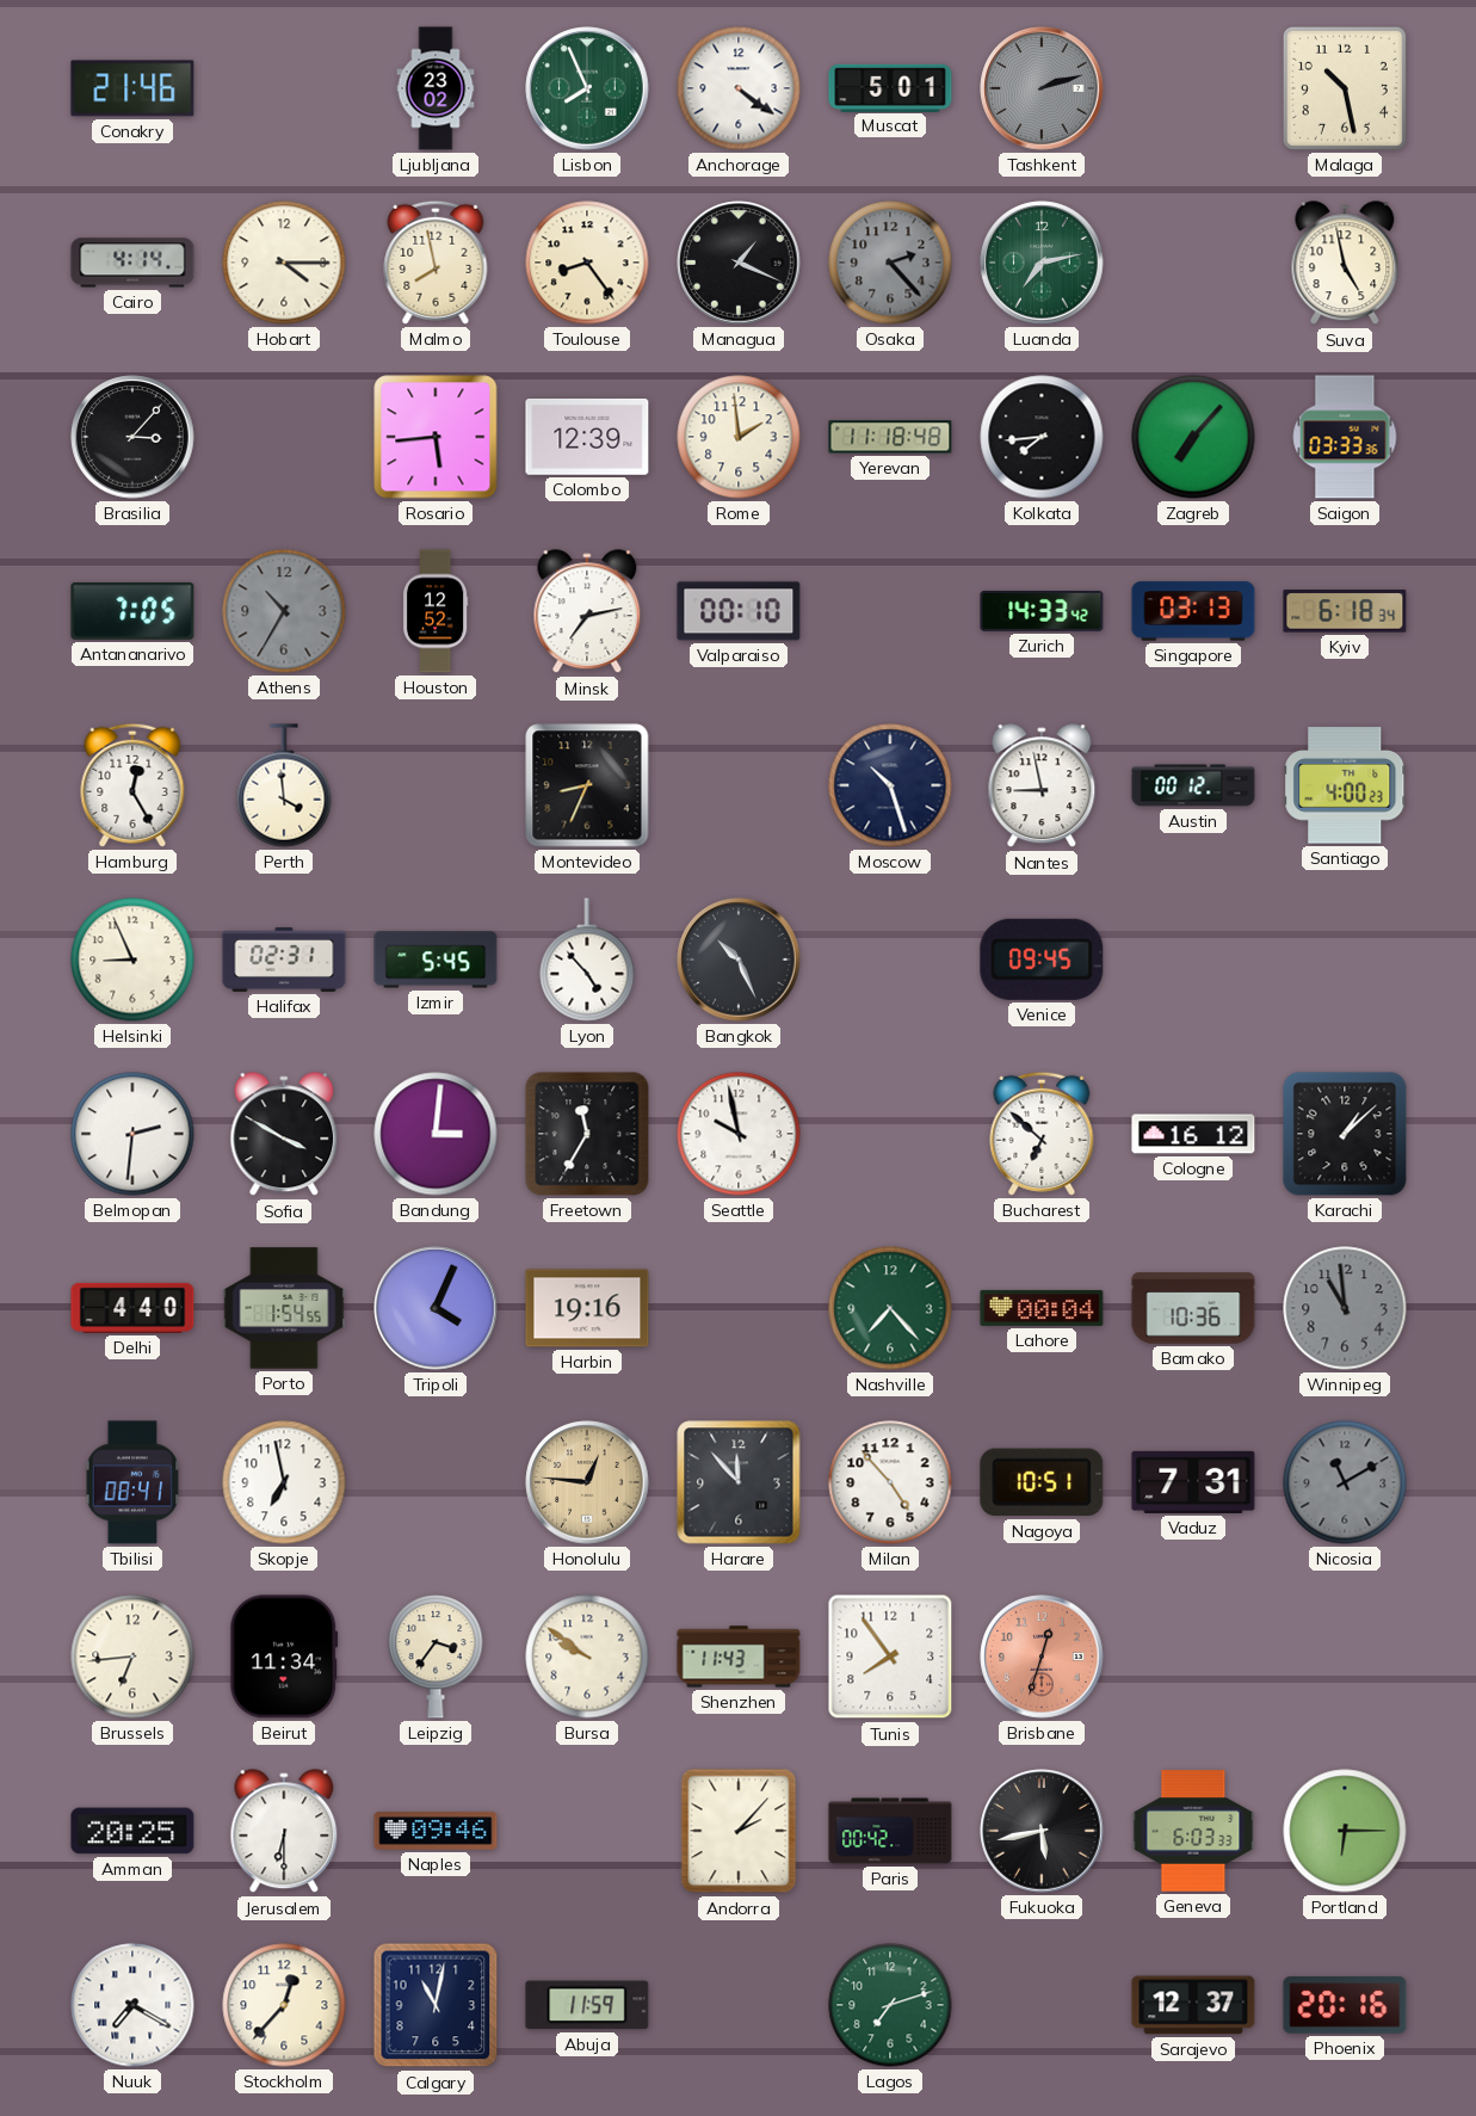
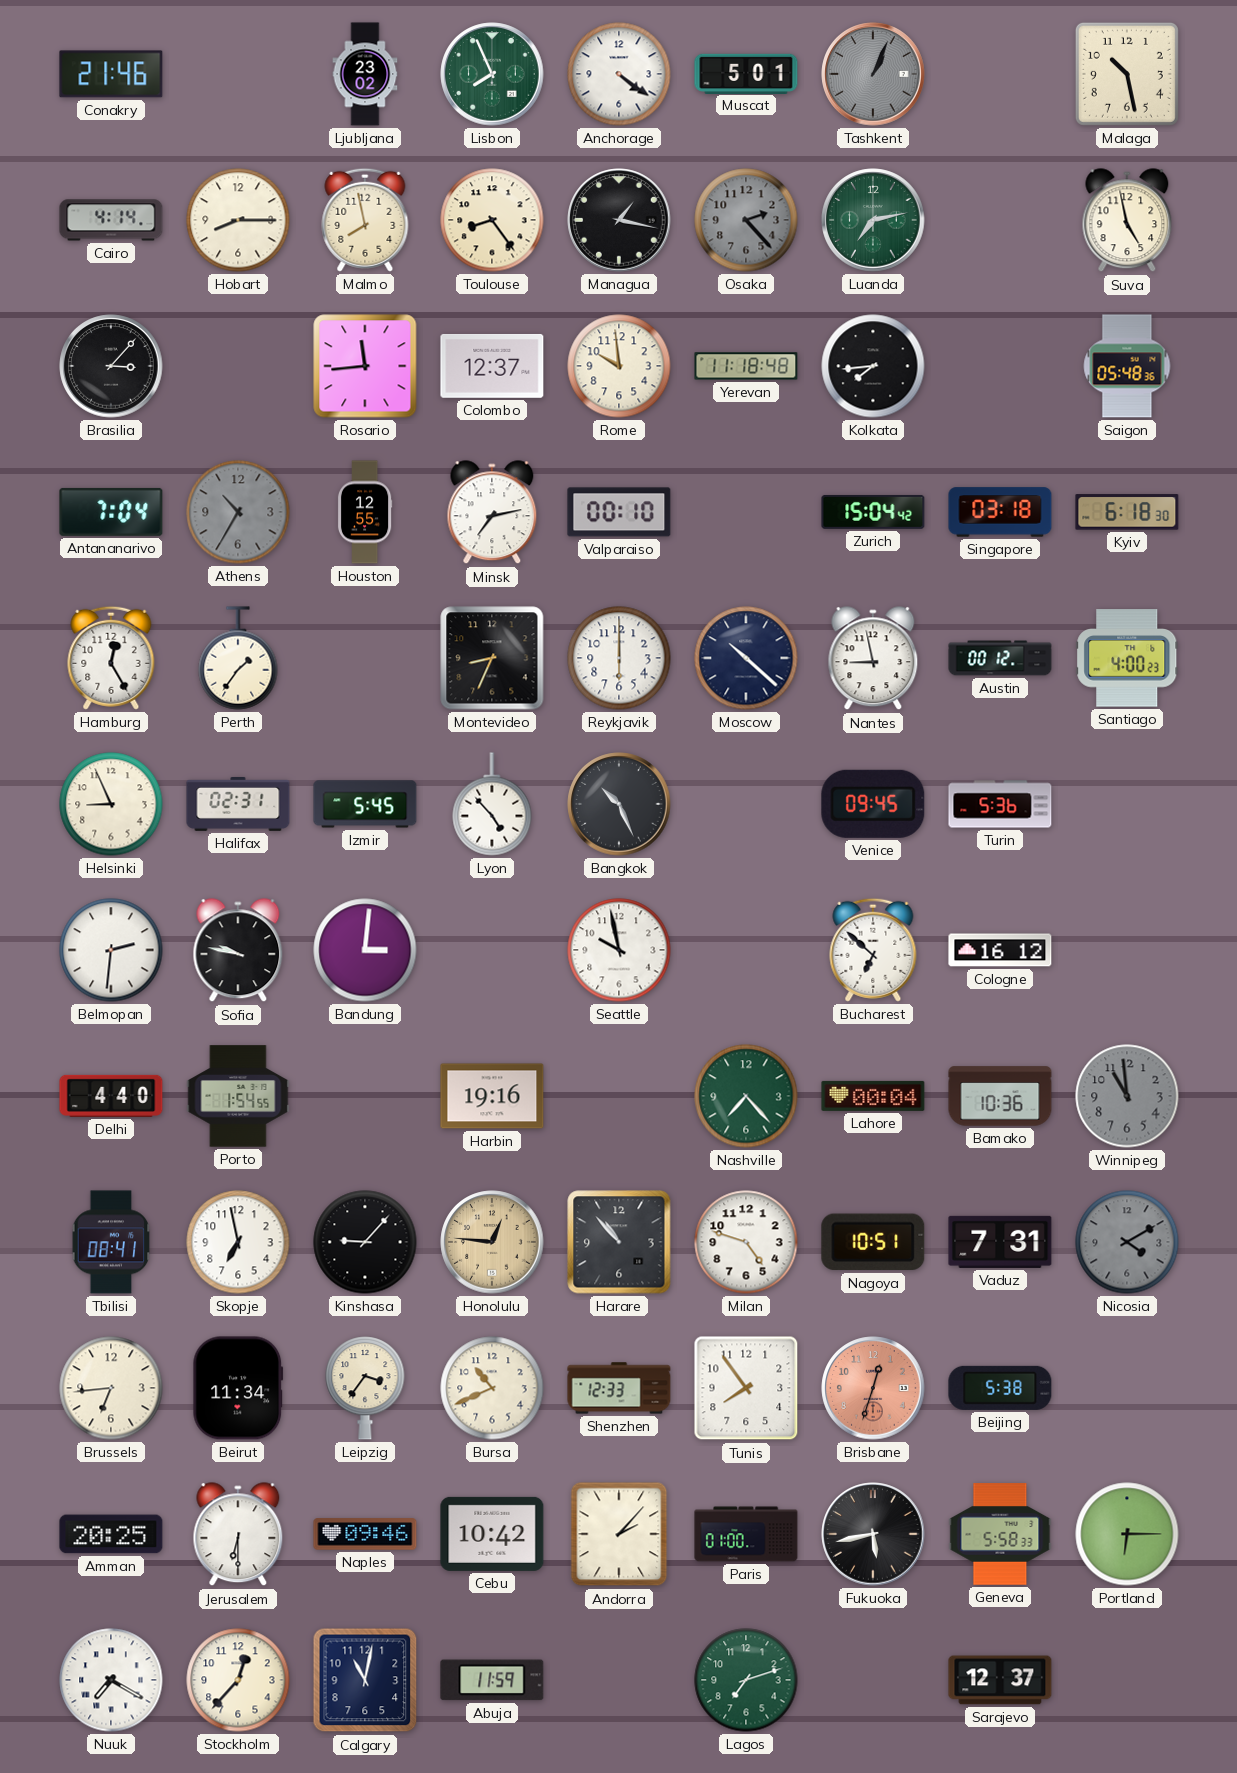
Tashkent: 2:12 -> 1:04
Hobart: 4:15 -> 8:15
Managua: 1:19 -> 1:17
Rosario: 5:44 -> 11:44
Colombo: 12:39 -> 12:37
Rome: 1:59 -> 9:59
Zagreb: 7:07 -> none
Saigon: 03:33 -> 05:48
Antananarivo: 7:05 -> 7:04
Houston: 12:52 -> 12:55
Zurich: 14:33 -> 15:04
Singapore: 03:13 -> 03:18
Kyiv: 6:18:34 -> 6:18:30
Perth: 3:59 -> 1:36
Reykjavik: none -> 6:00
Moscow: 10:27 -> 10:22
Turin: none -> 5:36
Sofia: 3:50 -> 9:47
Freetown: 11:35 -> none
Karachi: 1:08 -> none
Tripoli: 4:04 -> none
Kinshasa: none -> 9:07
Harare: 11:53 -> 10:53
Milan: 4:53 -> 4:48
Nicosia: 11:10 -> 4:10
Bursa: 9:51 -> 10:41
Shenzhen: 11:43 -> 12:33
Beijing: none -> 5:38
Cebu: none -> 10:42
Paris: 00:42 -> 01:00
Geneva: 6:03 -> 5:58
Phoenix: 20:16 -> none
